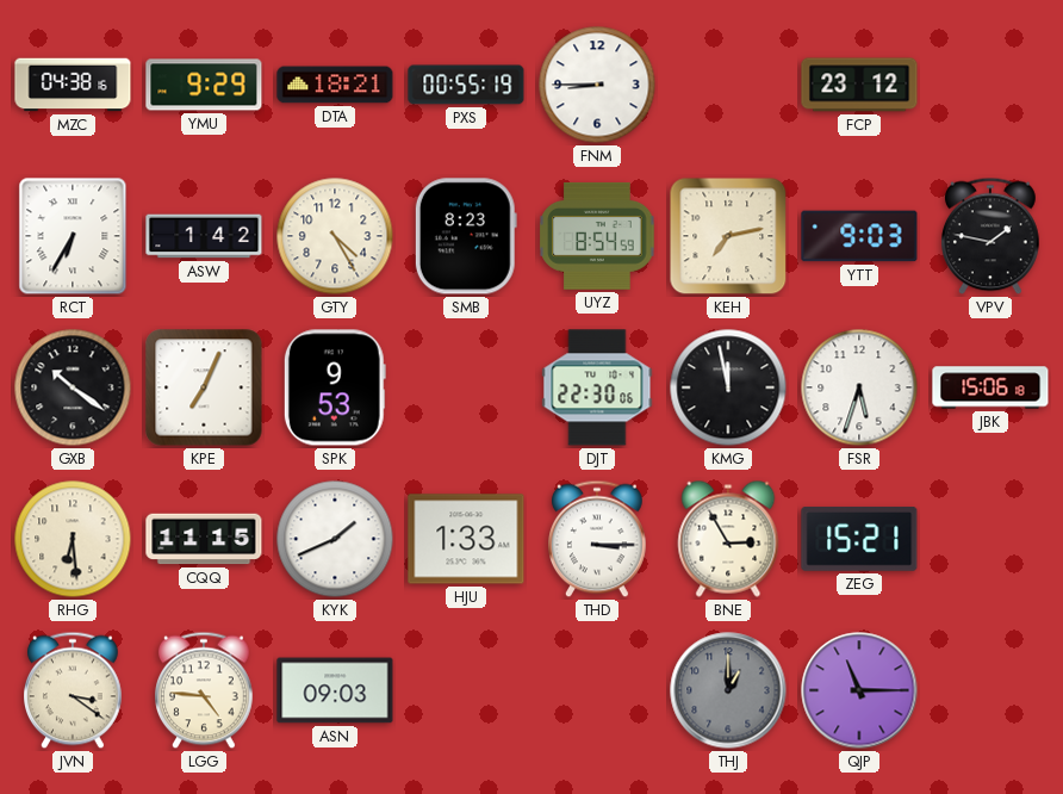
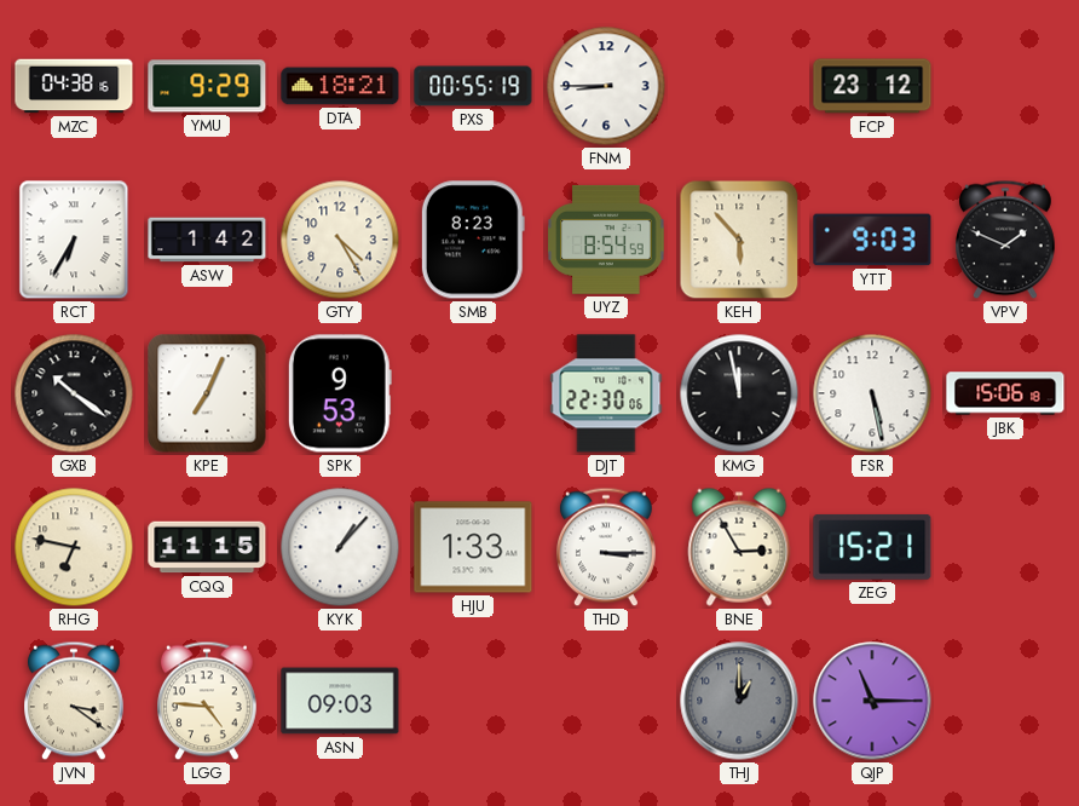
KEH: 7:13 -> 5:53
VPV: 1:47 -> 1:49
FSR: 5:33 -> 5:28
RHG: 6:29 -> 6:47
KYK: 1:41 -> 1:07
